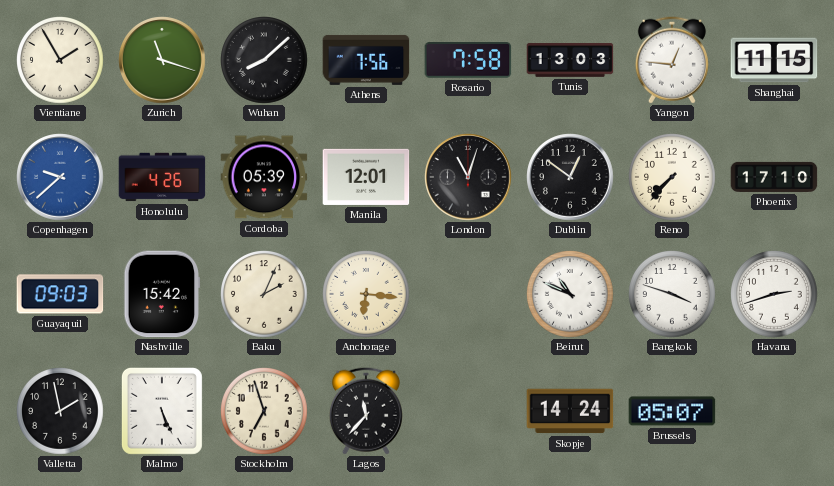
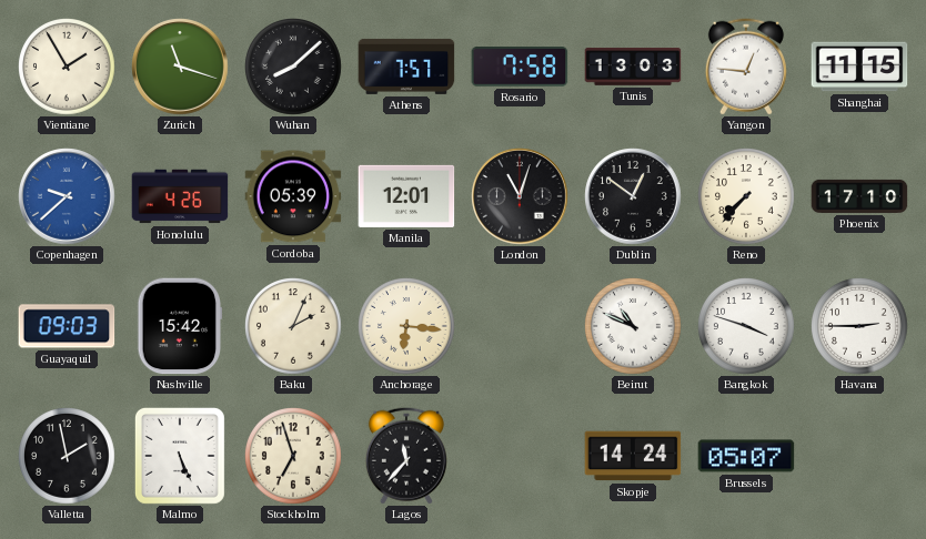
Athens: 7:56 -> 7:57
Havana: 2:42 -> 2:45
